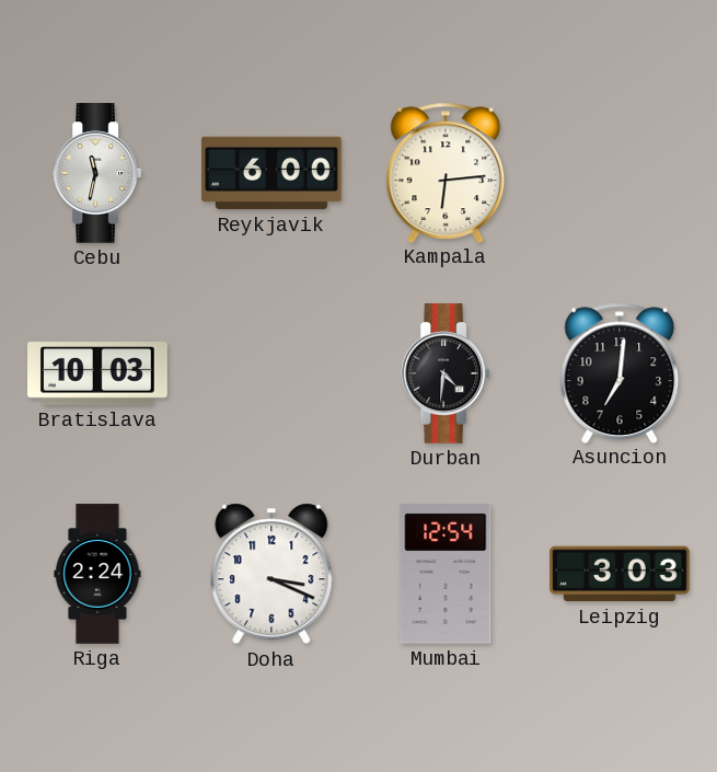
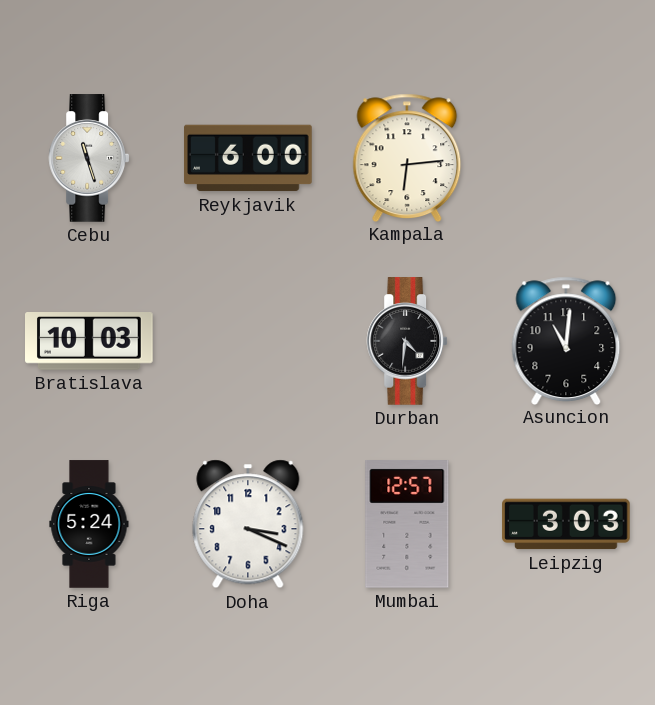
Cebu: 11:32 -> 11:27
Asuncion: 7:01 -> 11:01
Riga: 2:24 -> 5:24
Mumbai: 12:54 -> 12:57
